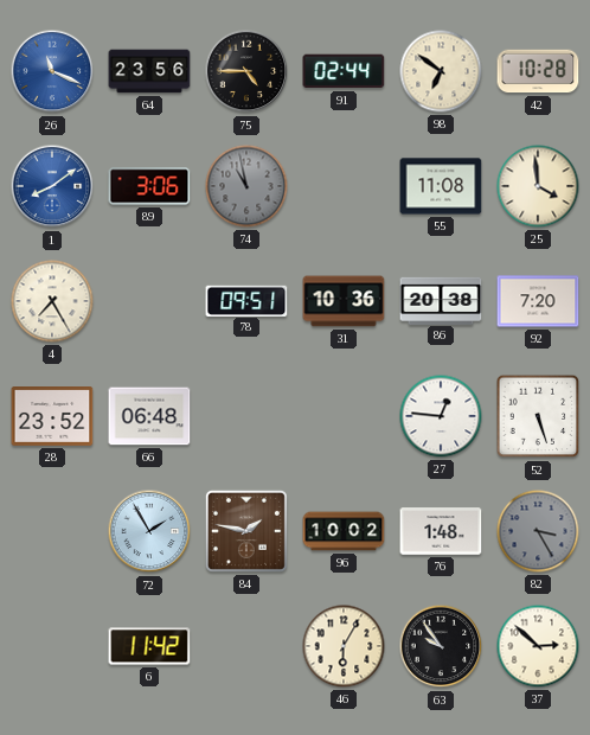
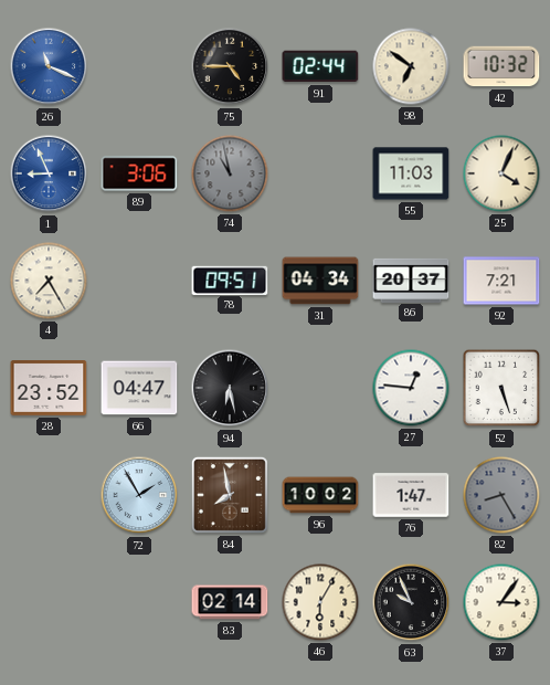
64: 23:56 -> none
42: 10:28 -> 10:32
1: 8:09 -> 8:56
55: 11:08 -> 11:03
25: 3:59 -> 4:04
31: 10:36 -> 04:34
86: 20:38 -> 20:37
92: 7:20 -> 7:21
66: 06:48 -> 04:47
94: none -> 6:28
84: 1:47 -> 7:58
76: 1:48 -> 1:47
82: 3:25 -> 8:25
6: 11:42 -> none
83: none -> 02:14
63: 9:54 -> 9:56
37: 2:52 -> 3:06
